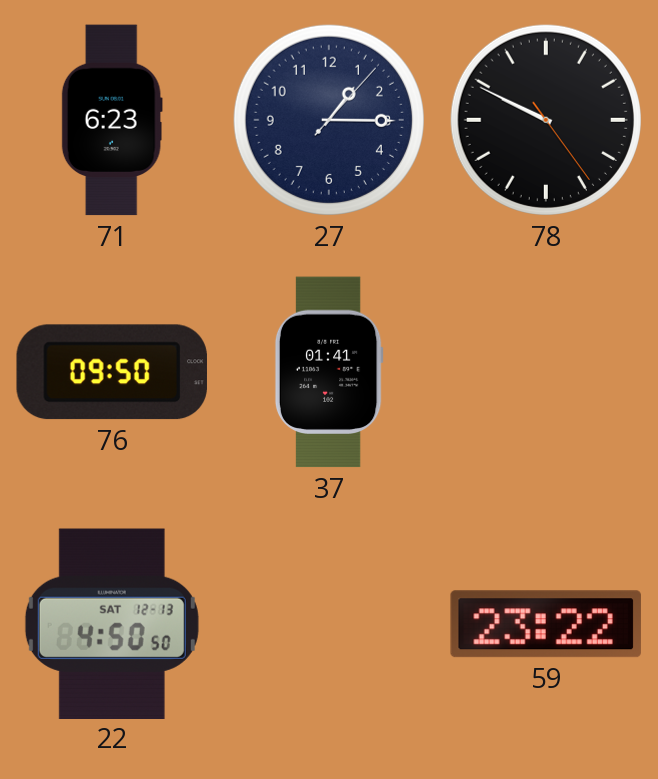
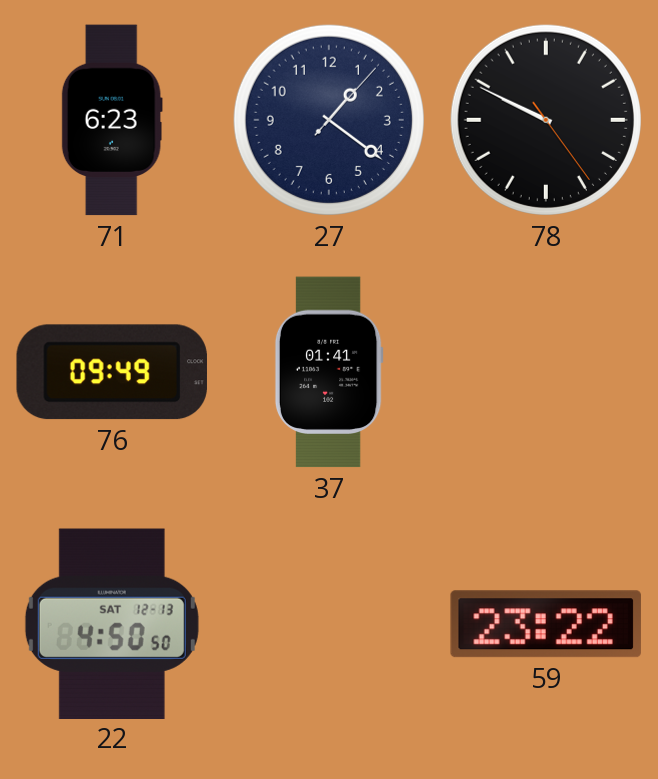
27: 1:15 -> 1:21
76: 09:50 -> 09:49
